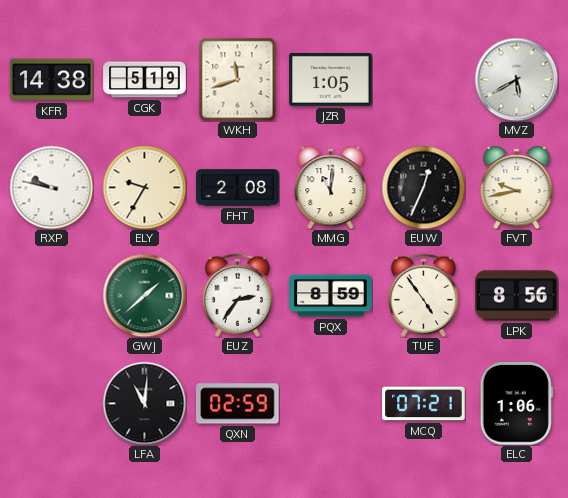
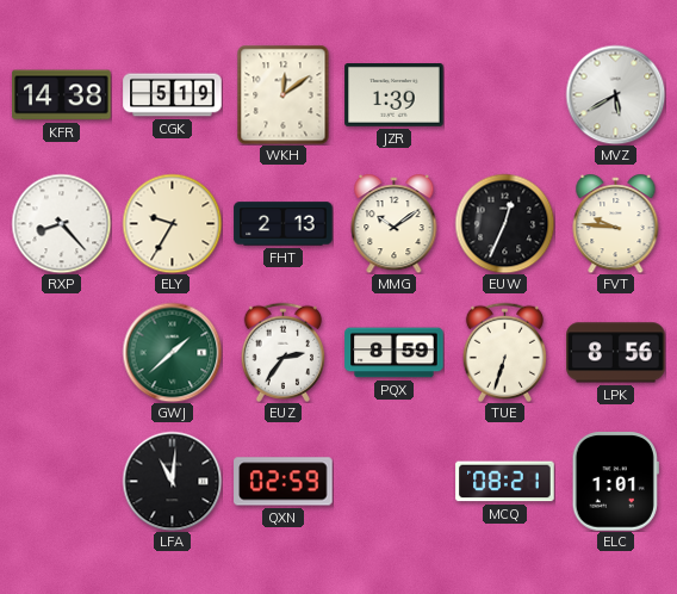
WKH: 11:42 -> 12:09
JZR: 1:05 -> 1:39
RXP: 9:47 -> 8:23
FHT: 2:08 -> 2:13
MMG: 11:01 -> 10:09
FVT: 9:43 -> 9:46
TUE: 4:54 -> 6:33
MCQ: 07:21 -> 08:21
ELC: 1:06 -> 1:01
